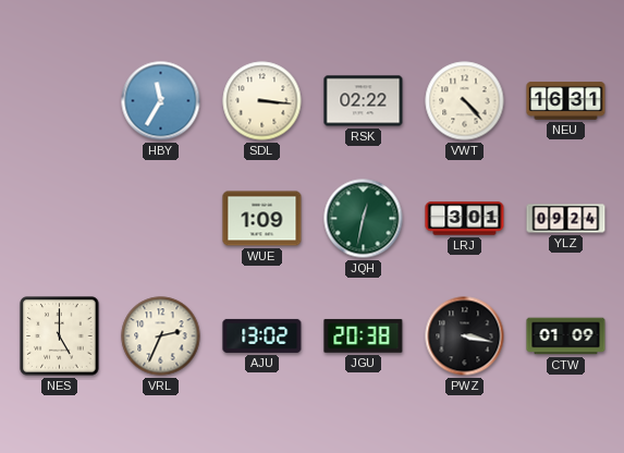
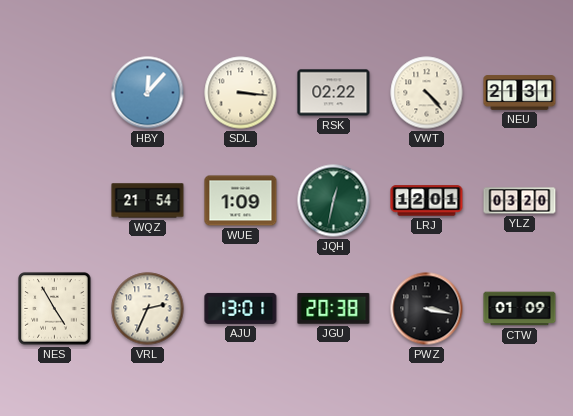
HBY: 11:35 -> 12:07
NEU: 16:31 -> 21:31
WQZ: none -> 21:54
LRJ: 3:01 -> 12:01
YLZ: 09:24 -> 03:20
NES: 5:00 -> 4:55
AJU: 13:02 -> 13:01
